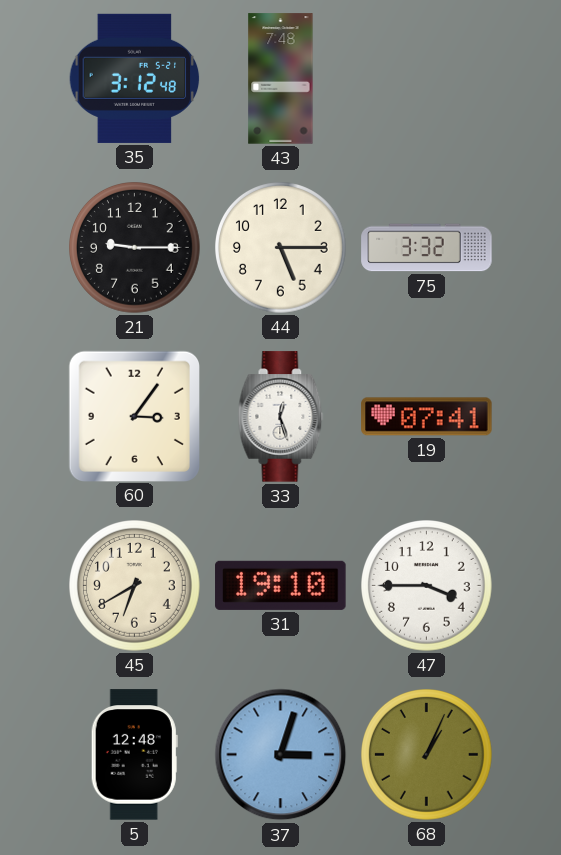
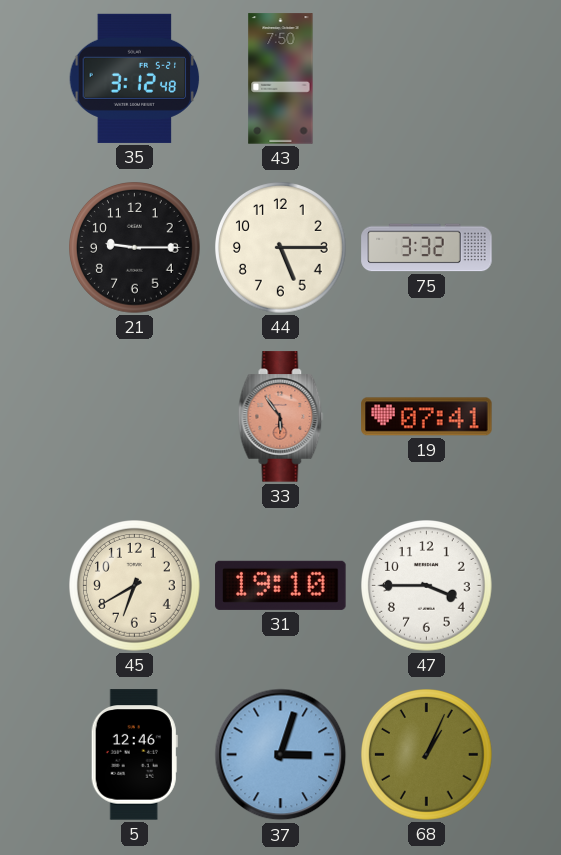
43: 7:48 -> 7:50
60: 3:06 -> none
33: 12:27 -> 5:54
33 dial: white -> salmon
5: 12:48 -> 12:46
